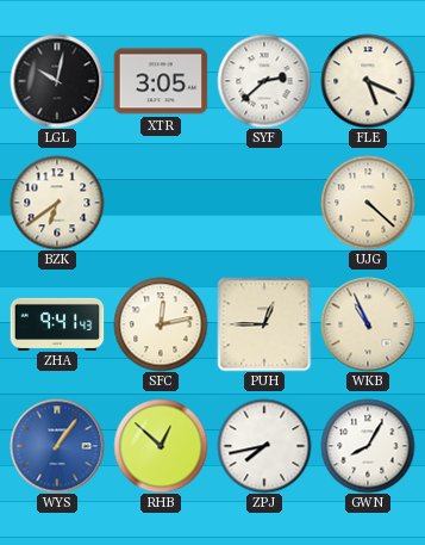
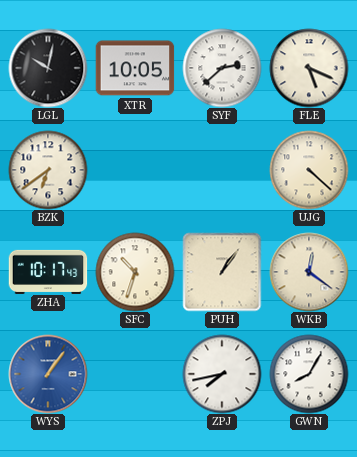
XTR: 3:05 -> 10:05
ZHA: 9:41 -> 10:17
SFC: 12:13 -> 10:33
PUH: 12:45 -> 1:06
WKB: 10:56 -> 12:21
RHB: 12:52 -> none
